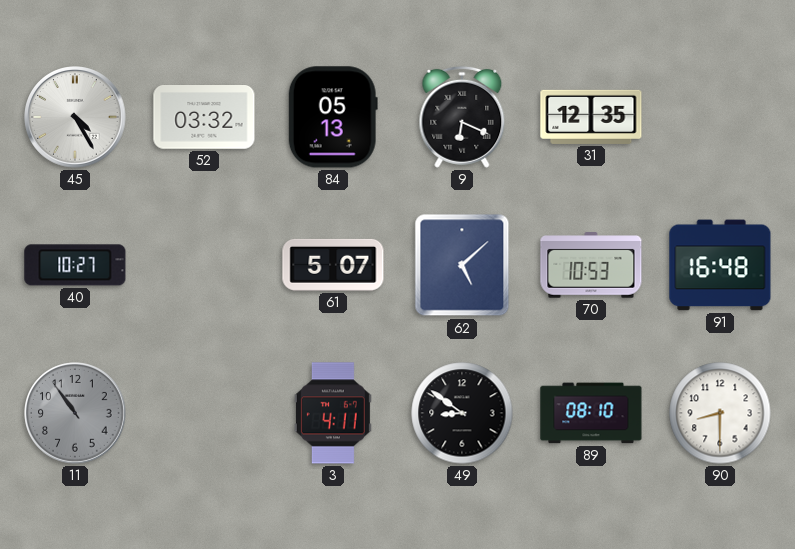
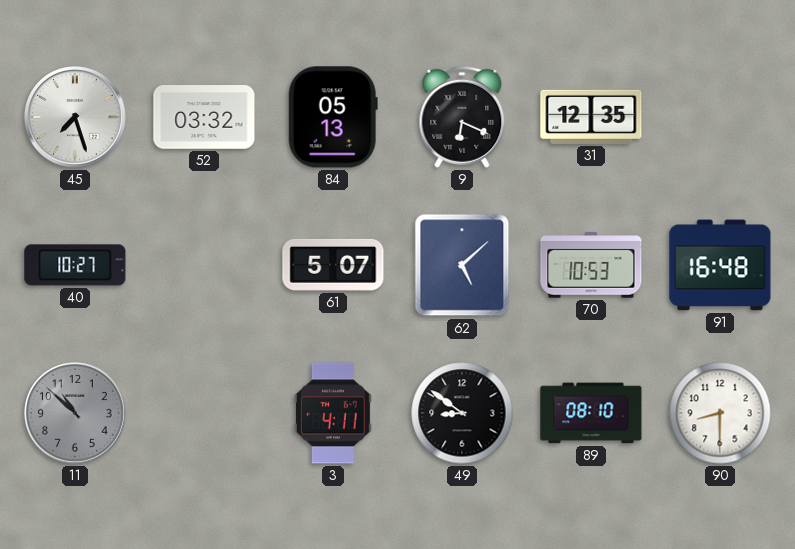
45: 4:25 -> 7:27
11: 10:54 -> 10:52
